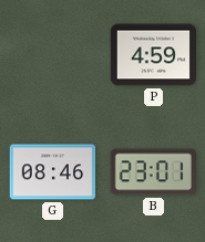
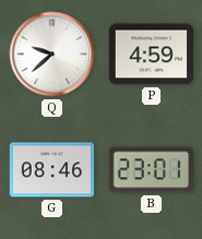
Q: none -> 9:38
